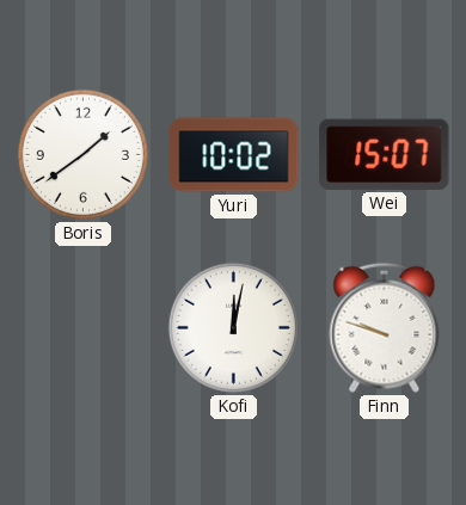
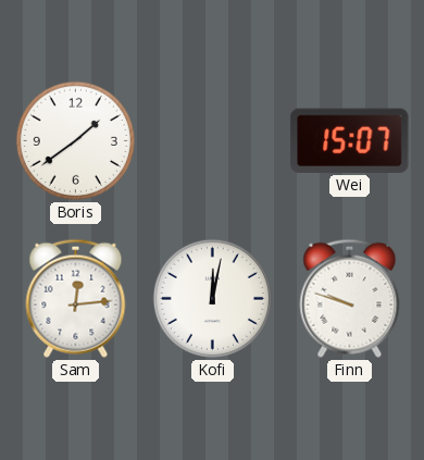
Yuri: 10:02 -> none
Sam: none -> 12:14
